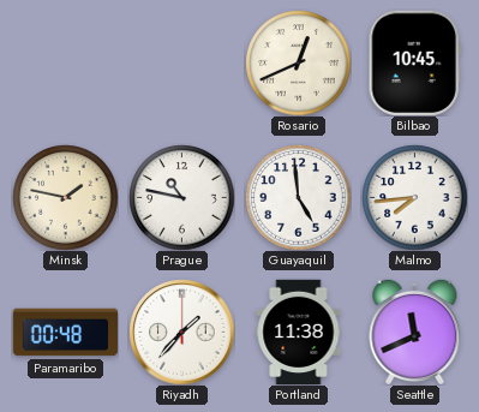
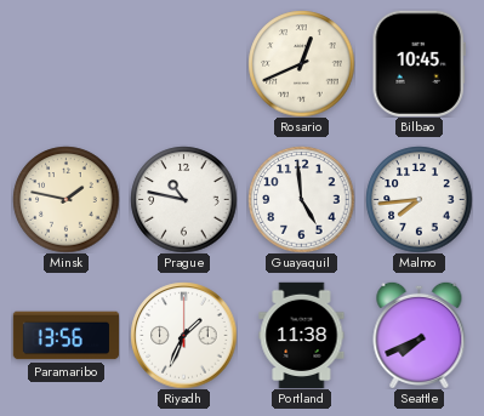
Paramaribo: 00:48 -> 13:56
Riyadh: 1:37 -> 1:34
Seattle: 11:41 -> 7:41
